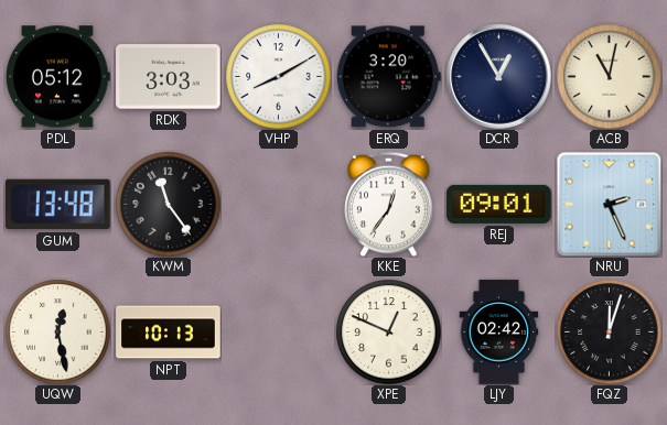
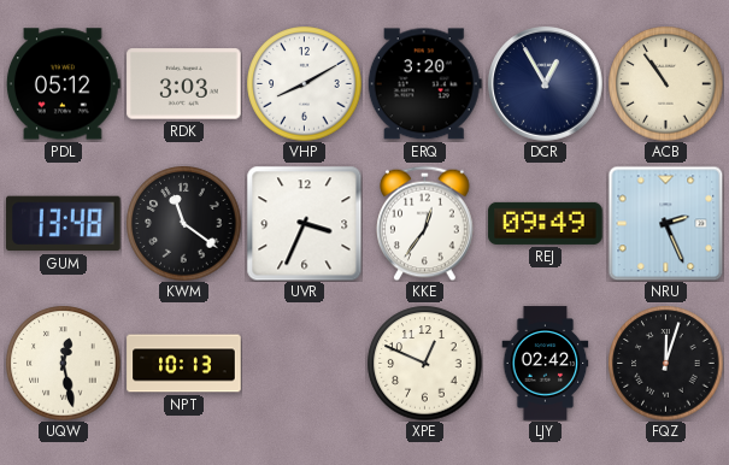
ACB: 11:02 -> 10:54
KWM: 11:24 -> 11:21
UVR: none -> 3:34
REJ: 09:01 -> 09:49
